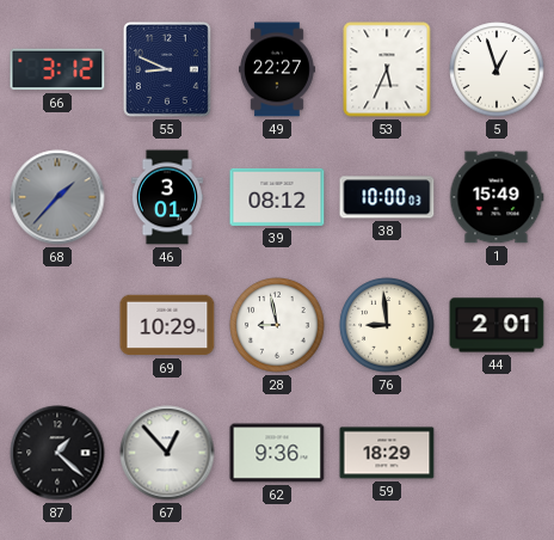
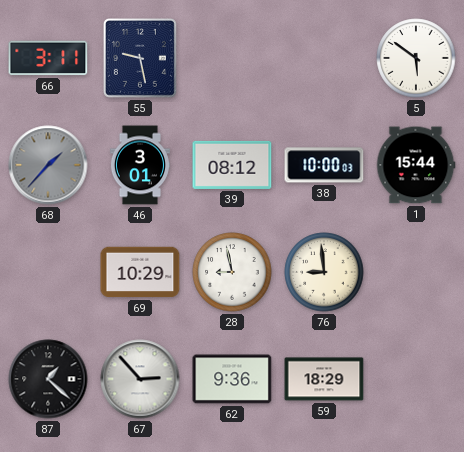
66: 3:12 -> 3:11
55: 8:49 -> 9:28
49: 22:27 -> none
53: 5:34 -> none
5: 12:57 -> 5:51
1: 15:49 -> 15:44
44: 2:01 -> none
67: 12:53 -> 2:53
